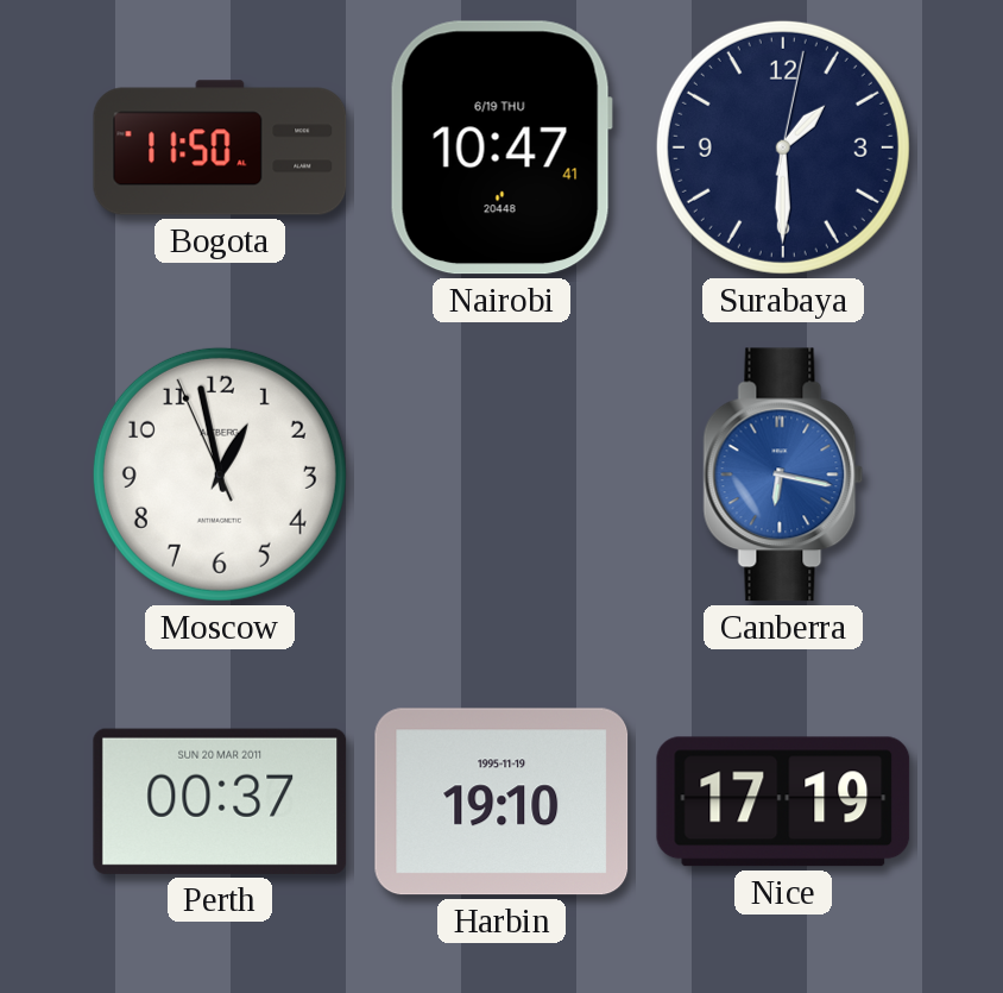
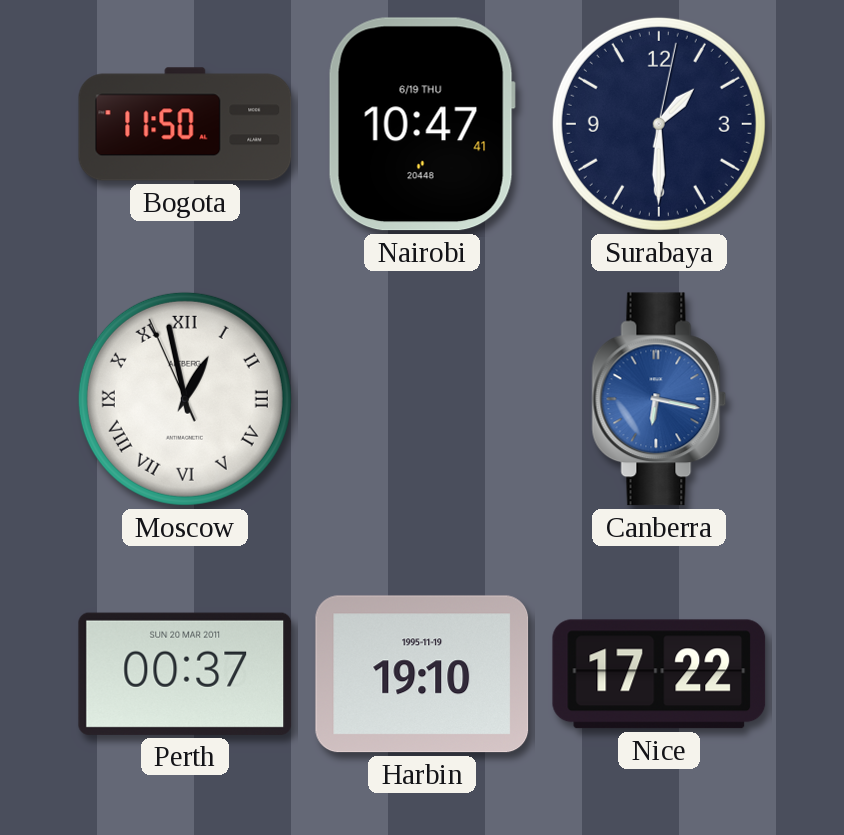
Moscow numerals: Arabic -> Roman
Nice: 17:19 -> 17:22
